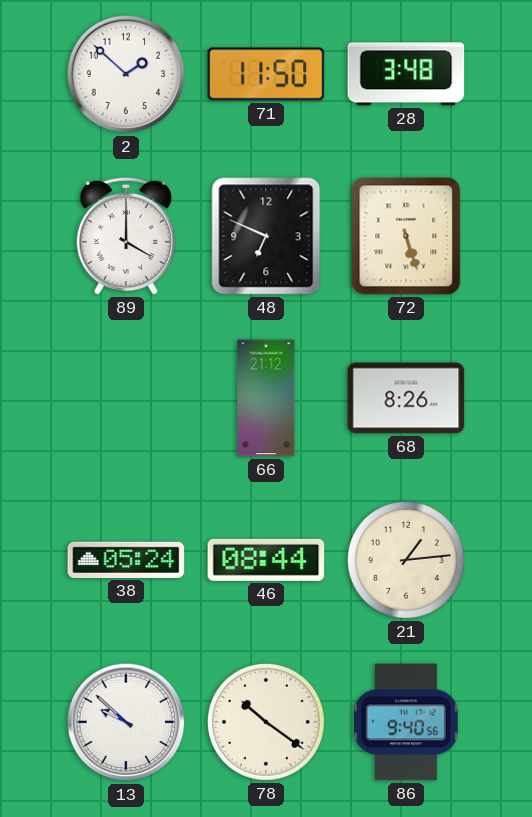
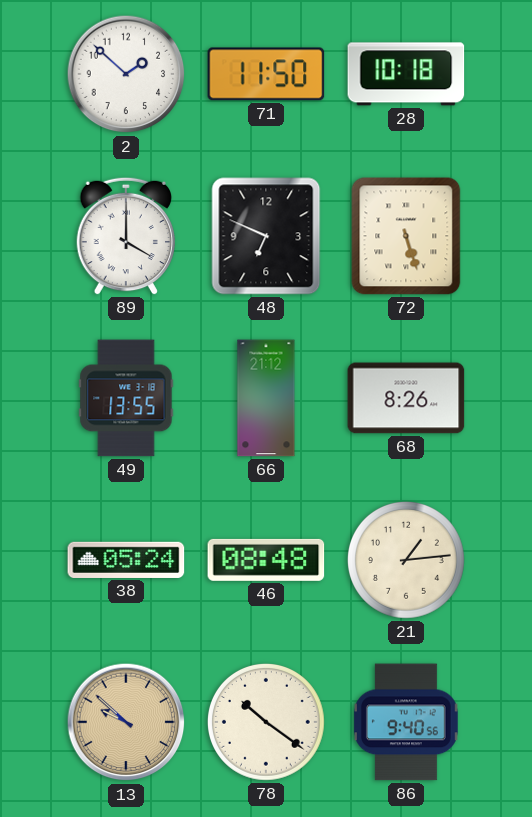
28: 3:48 -> 10:18
49: none -> 13:55
46: 08:44 -> 08:48
13 dial: white -> champagne
